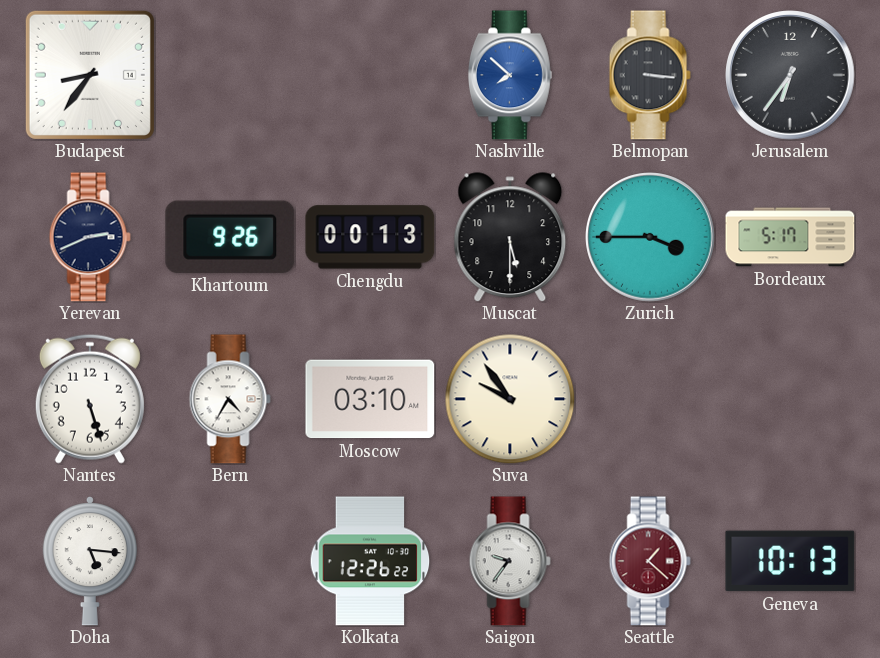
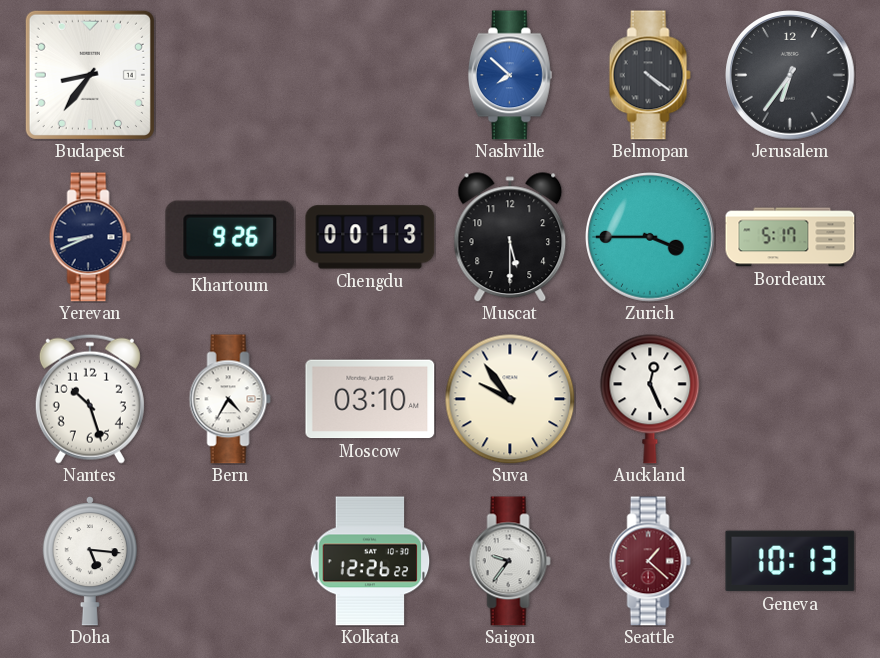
Belmopan: 3:16 -> 4:21
Yerevan: 2:41 -> 8:41
Nantes: 5:27 -> 10:27
Auckland: none -> 12:26
